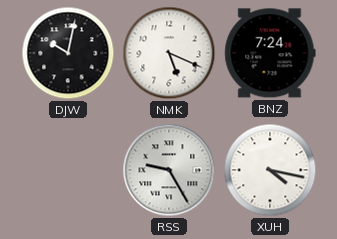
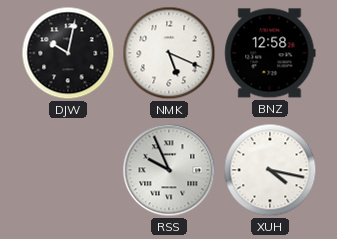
BNZ: 7:24 -> 12:58
RSS: 9:25 -> 9:56
